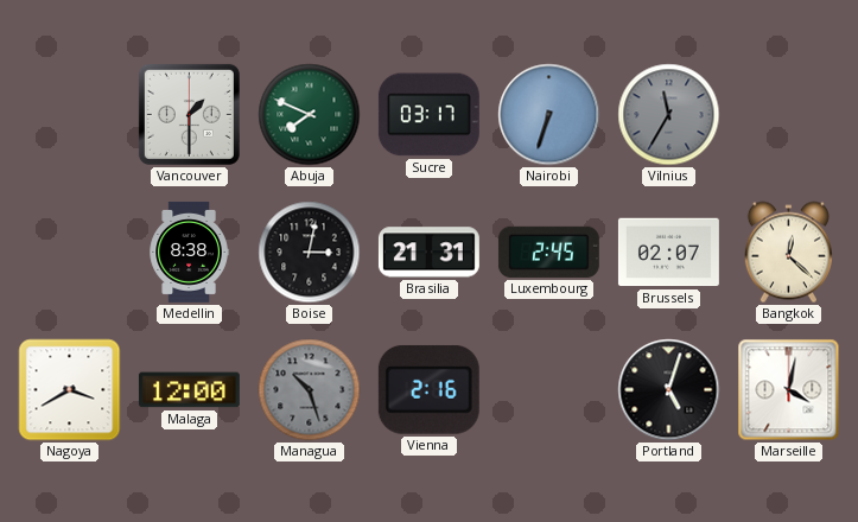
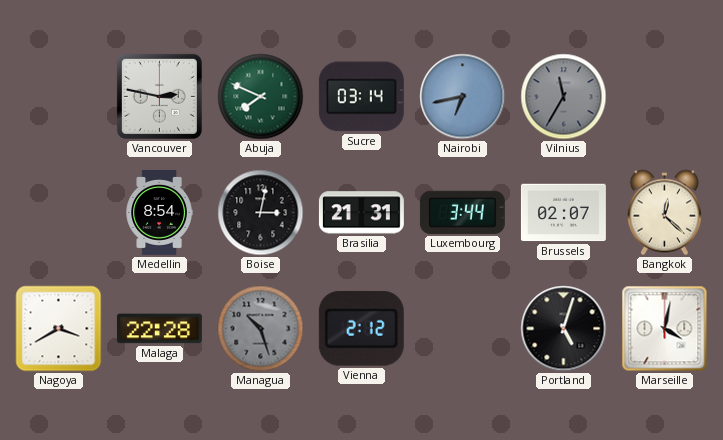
Vancouver: 1:30 -> 2:47
Sucre: 03:17 -> 03:14
Nairobi: 6:33 -> 6:43
Medellin: 8:38 -> 8:54
Luxembourg: 2:45 -> 3:44
Malaga: 12:00 -> 22:28
Vienna: 2:16 -> 2:12
